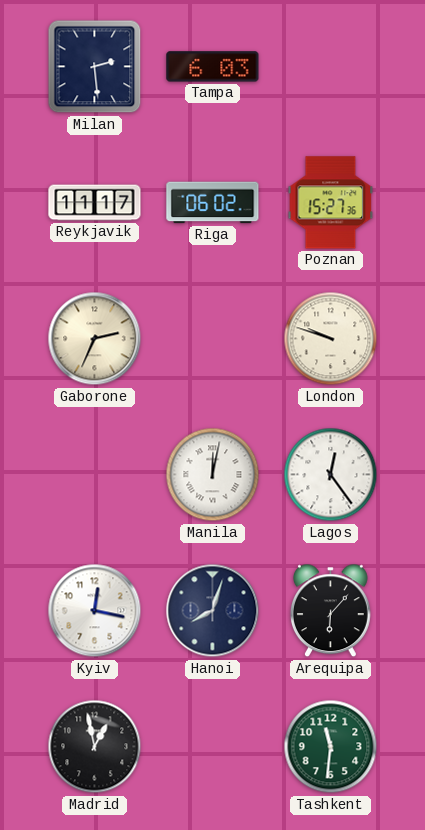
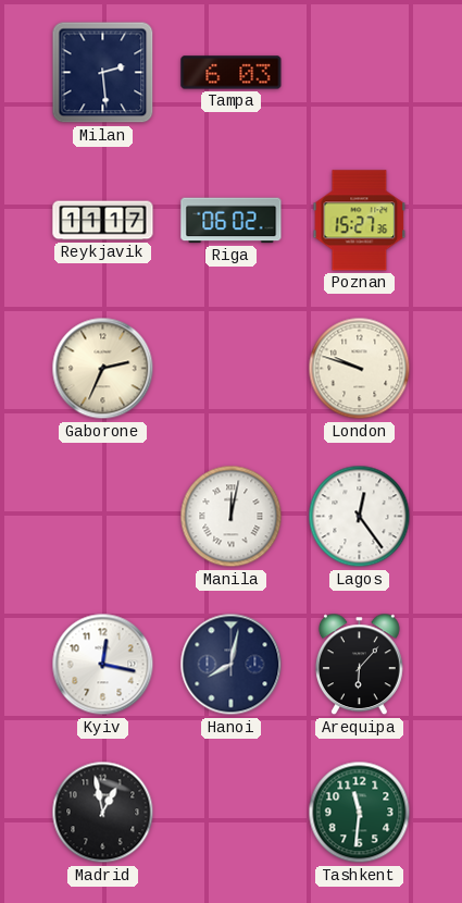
Hanoi: 8:03 -> 8:02
